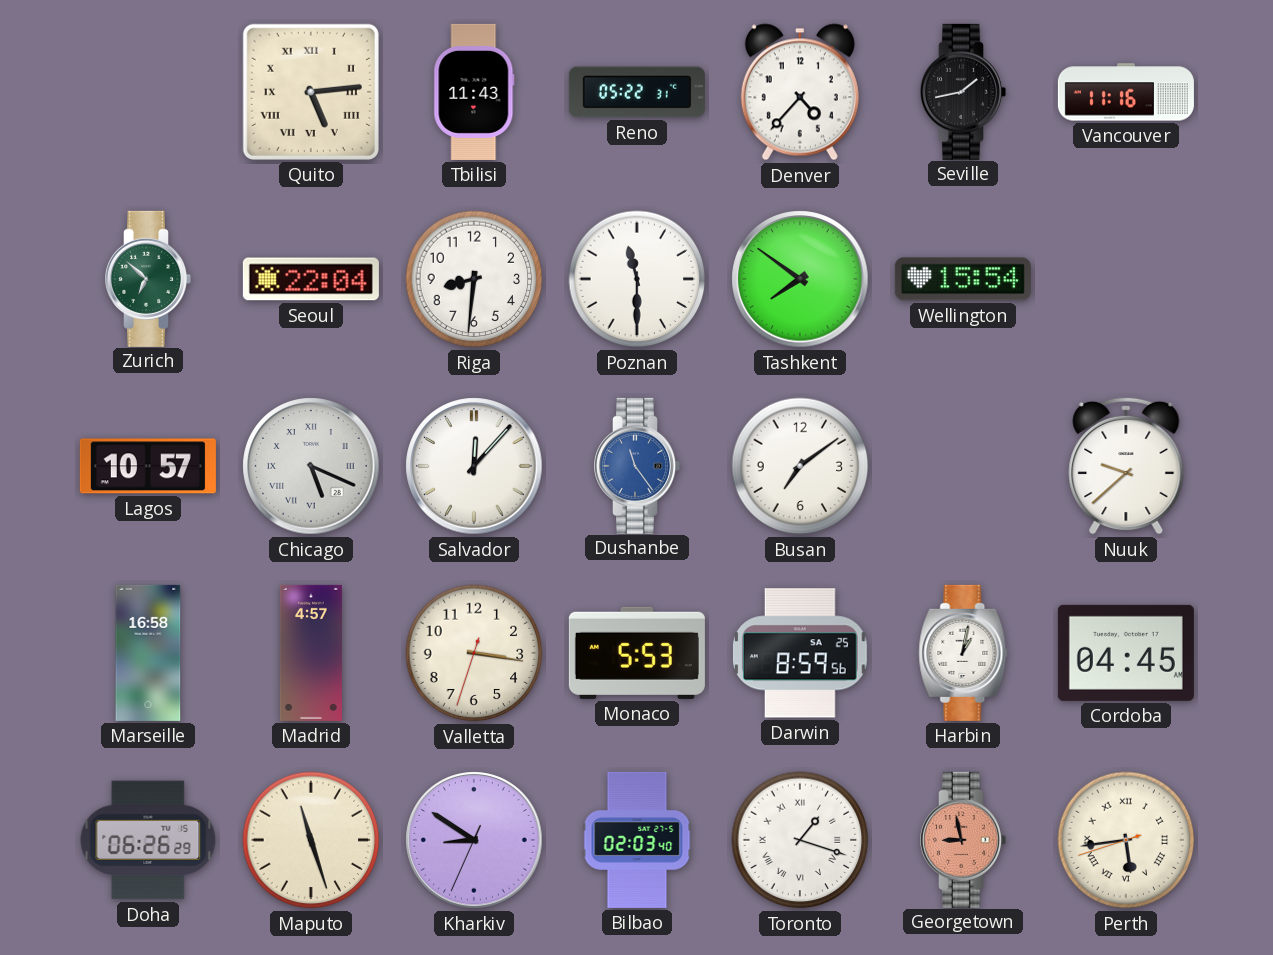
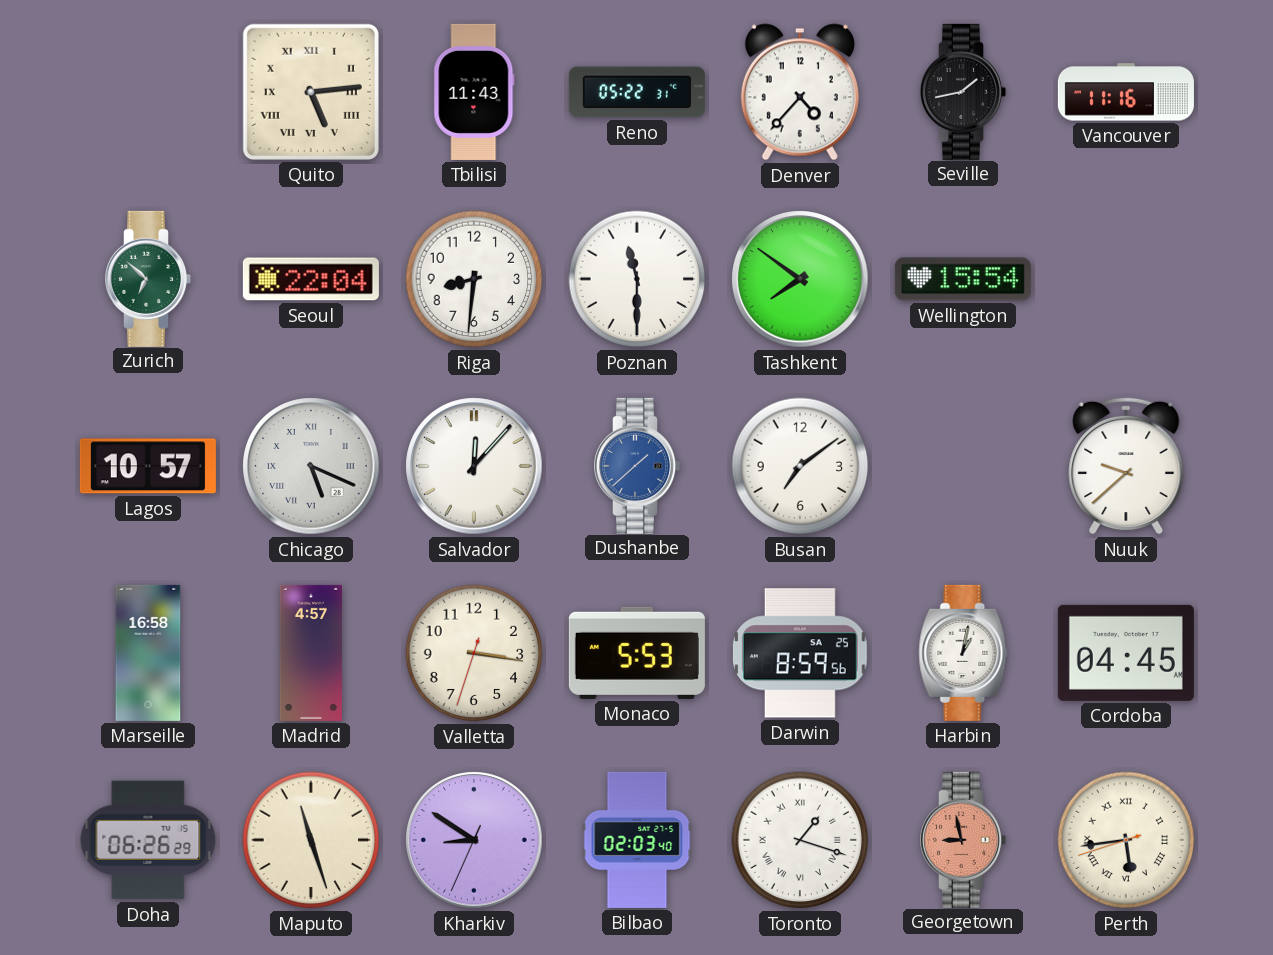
Dushanbe: 11:24 -> 1:38
